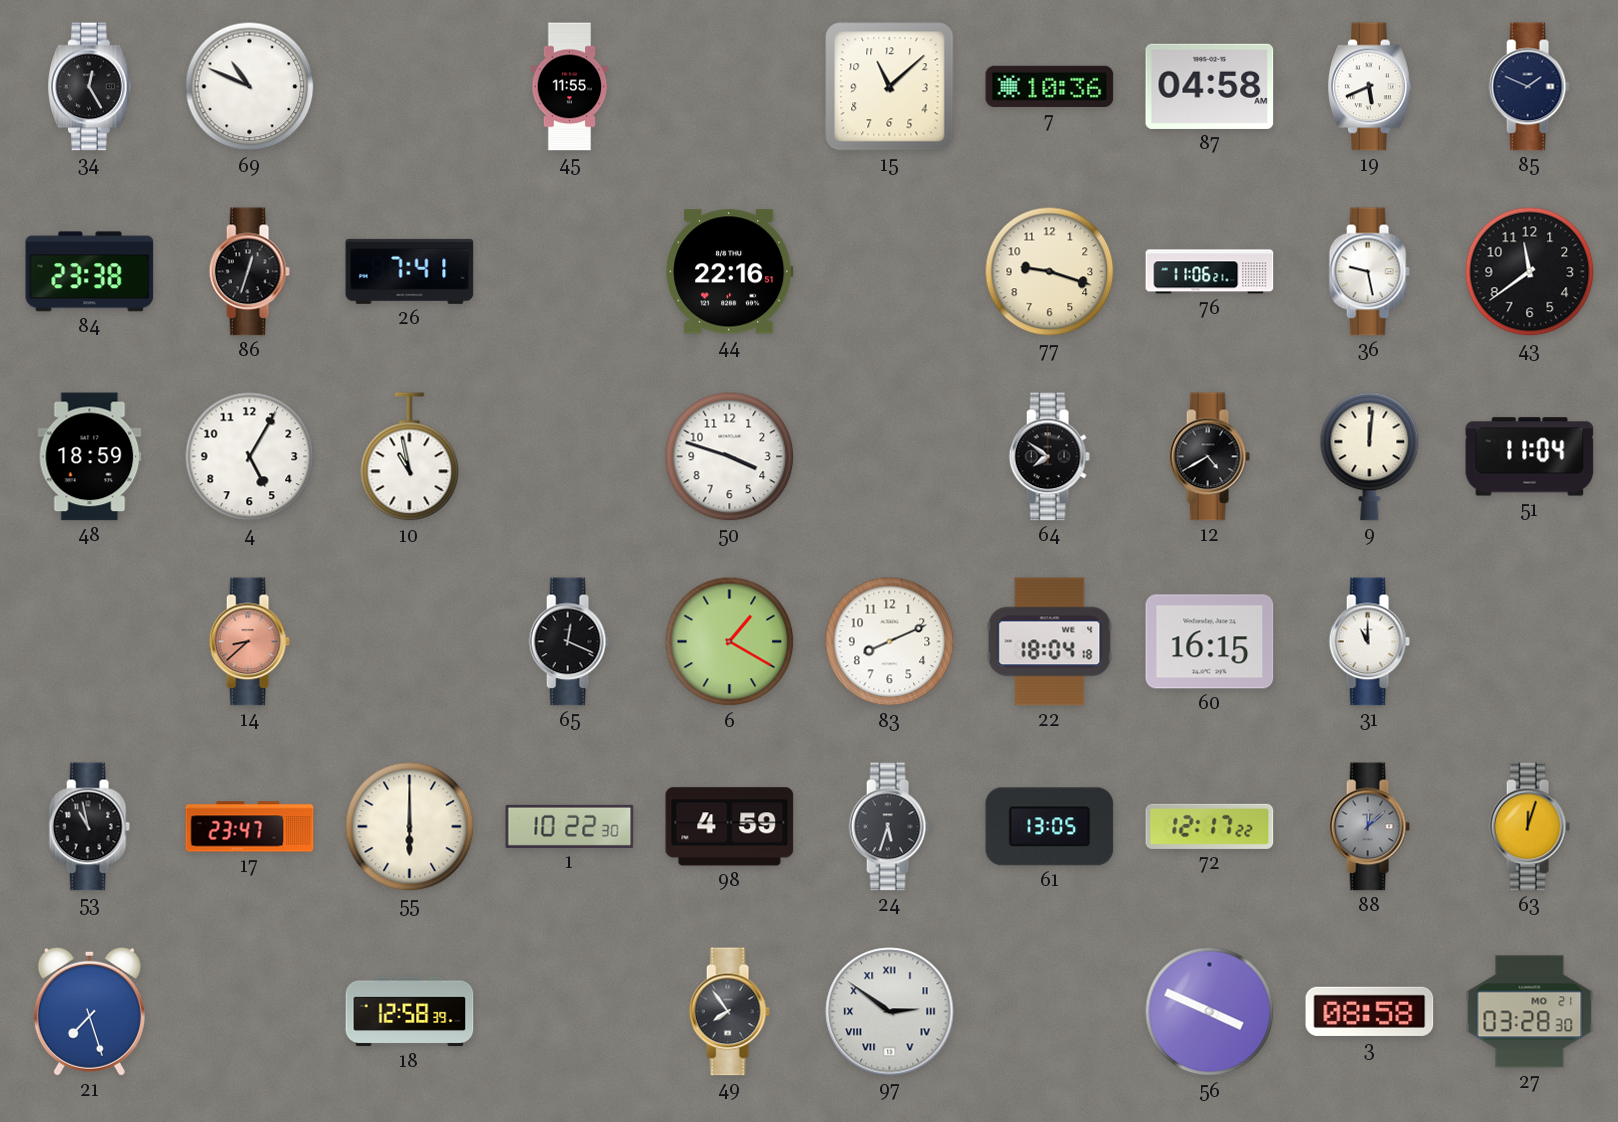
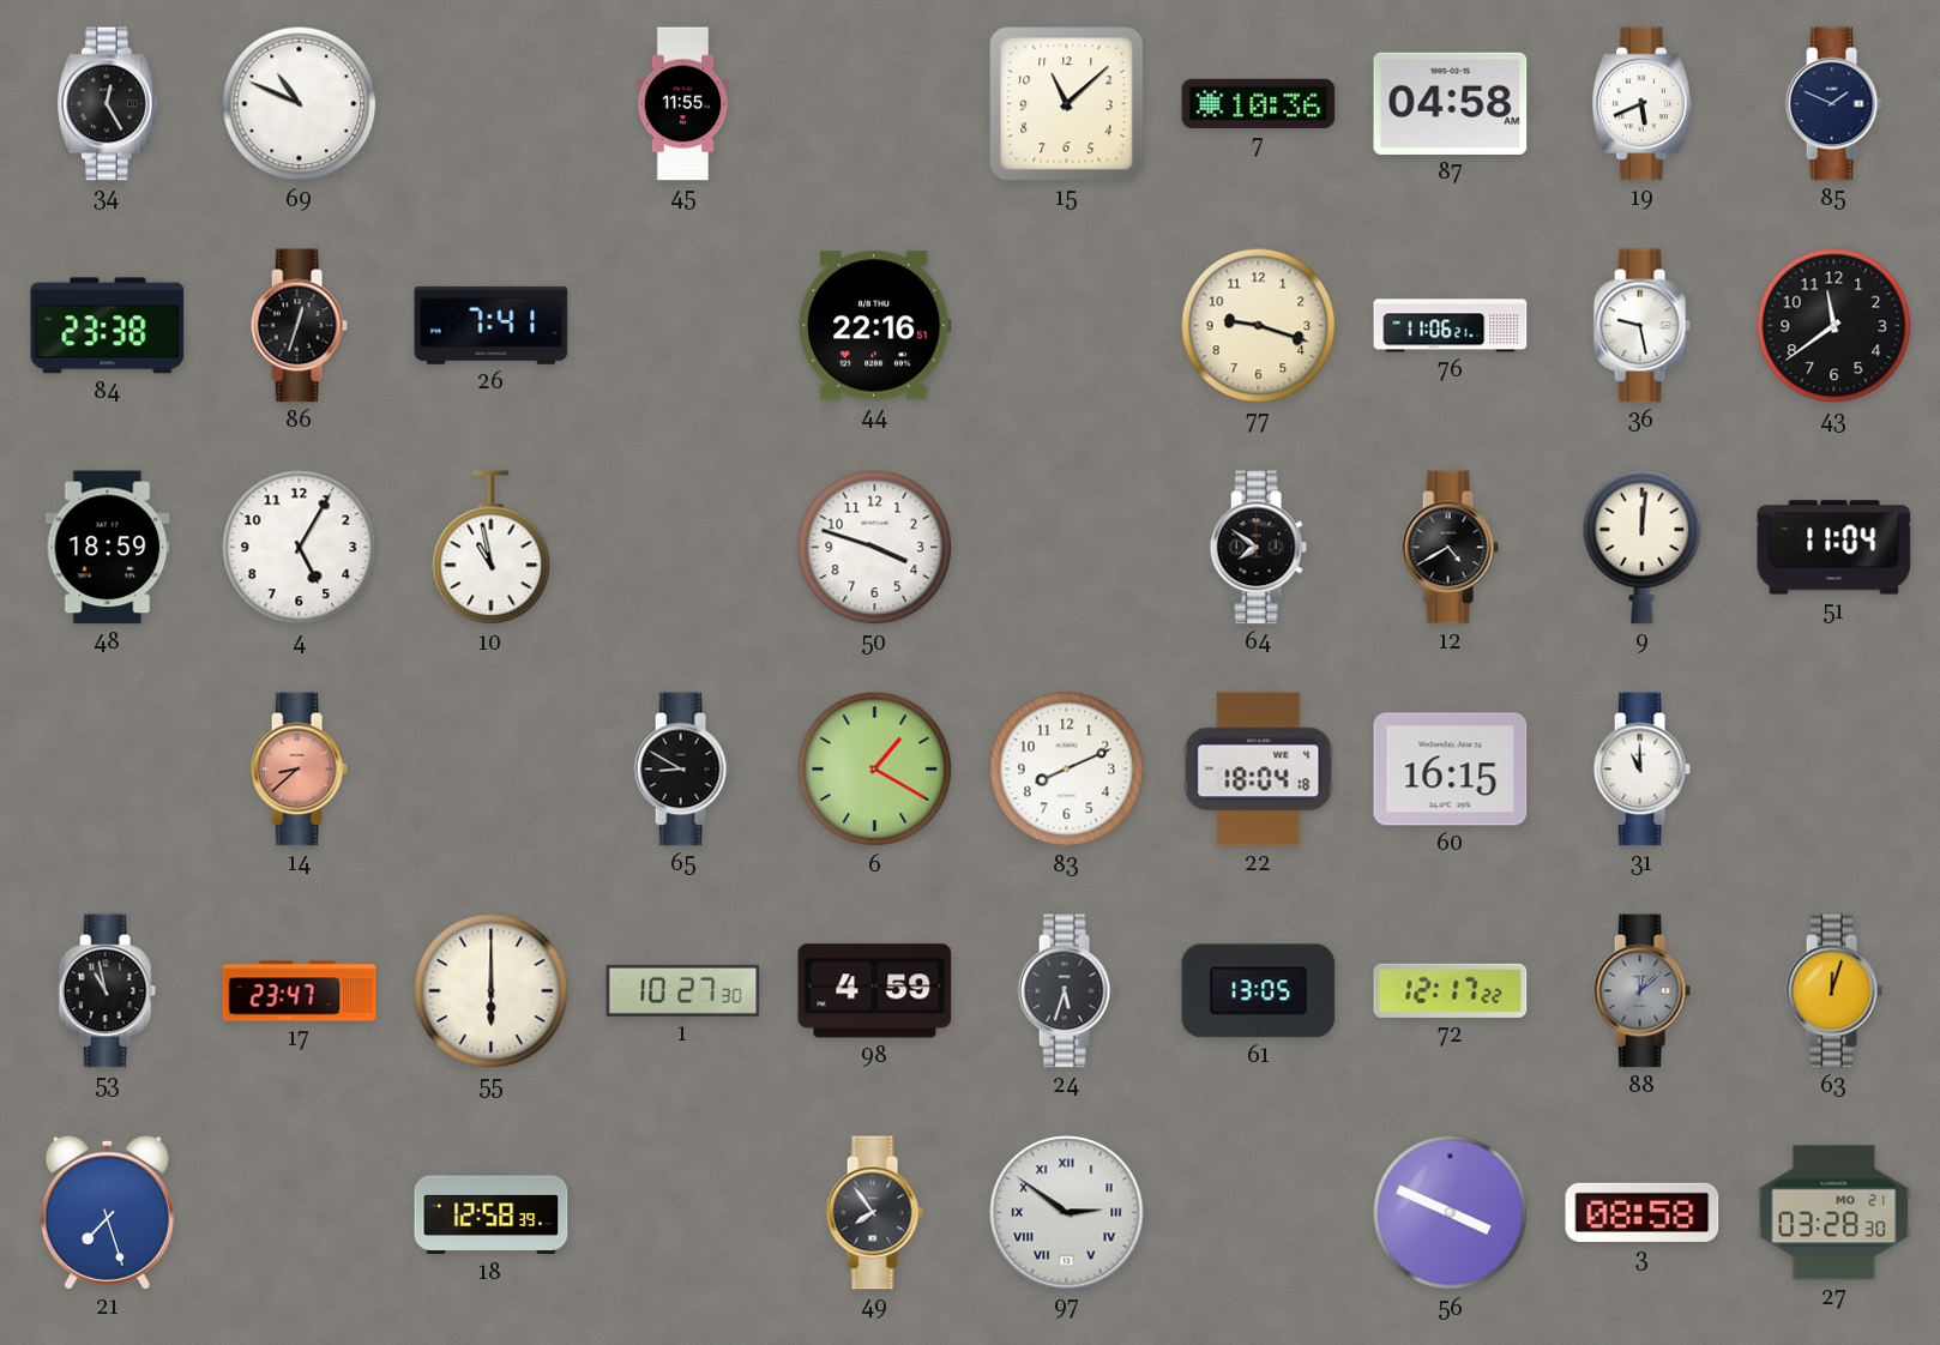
65: 12:19 -> 8:50
1: 10:22 -> 10:27
